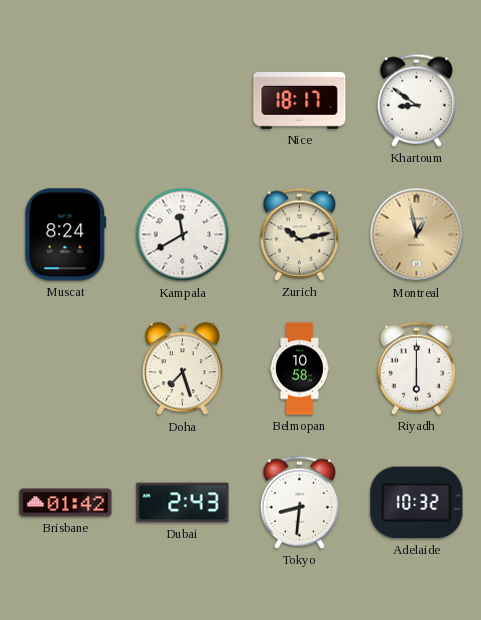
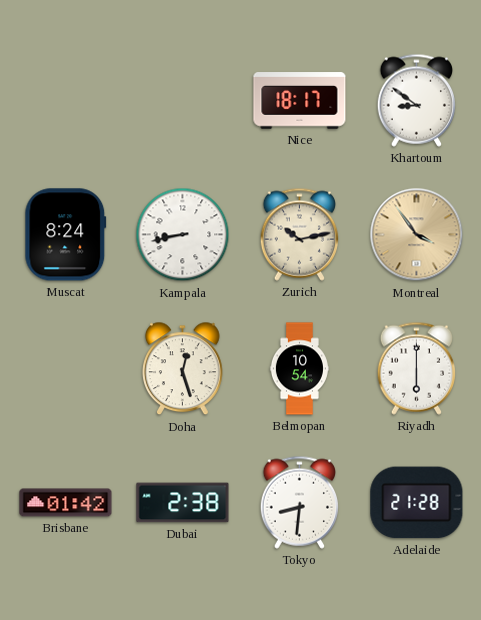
Kampala: 11:40 -> 8:43
Montreal: 12:58 -> 3:54
Doha: 7:27 -> 12:27
Belmopan: 10:58 -> 10:54
Dubai: 2:43 -> 2:38
Adelaide: 10:32 -> 21:28
